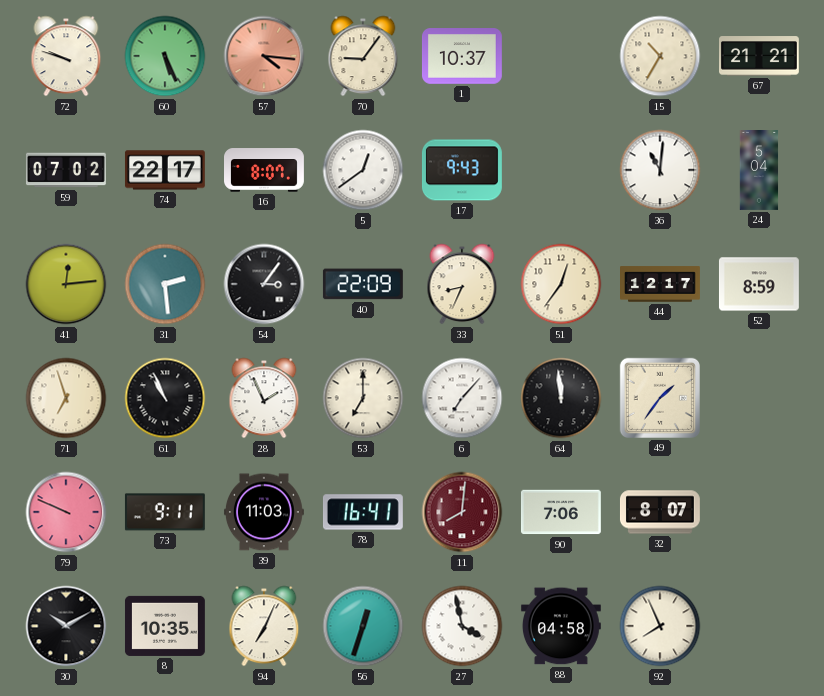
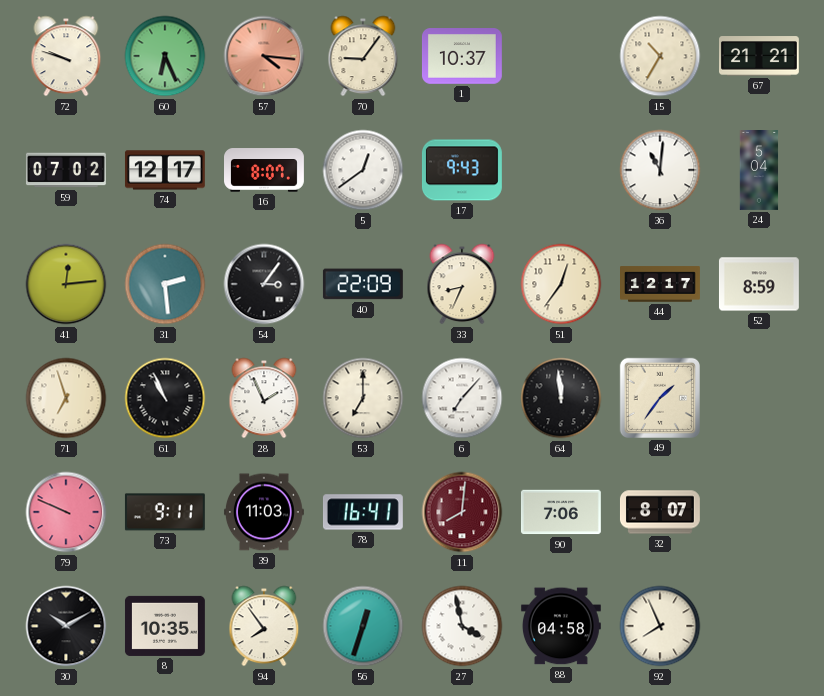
60: 5:26 -> 6:26
74: 22:17 -> 12:17
94: 7:04 -> 7:54
